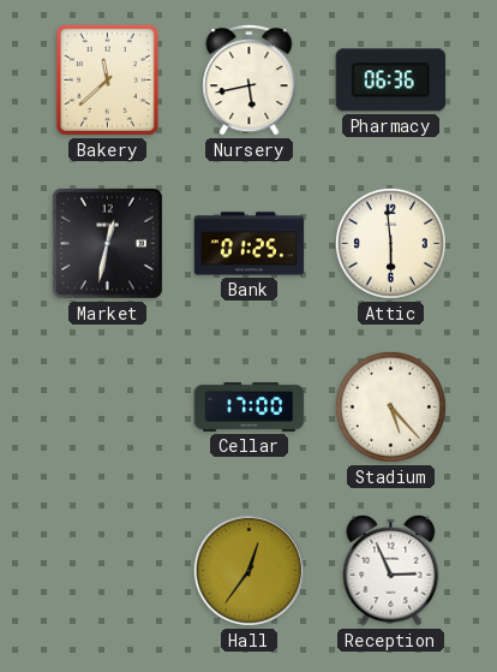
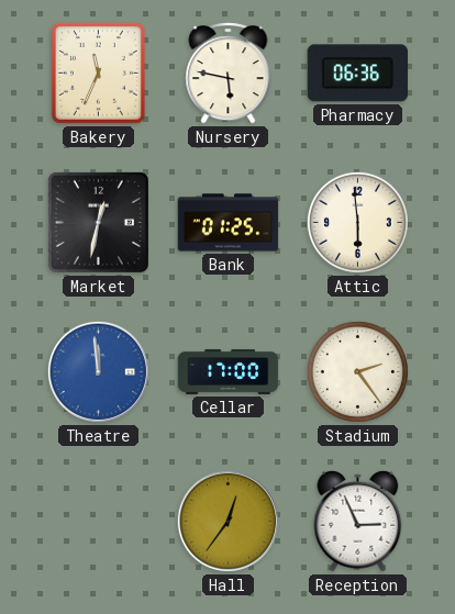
Bakery: 11:38 -> 11:34
Nursery: 5:43 -> 5:47
Theatre: none -> 11:59
Stadium: 5:23 -> 2:24
